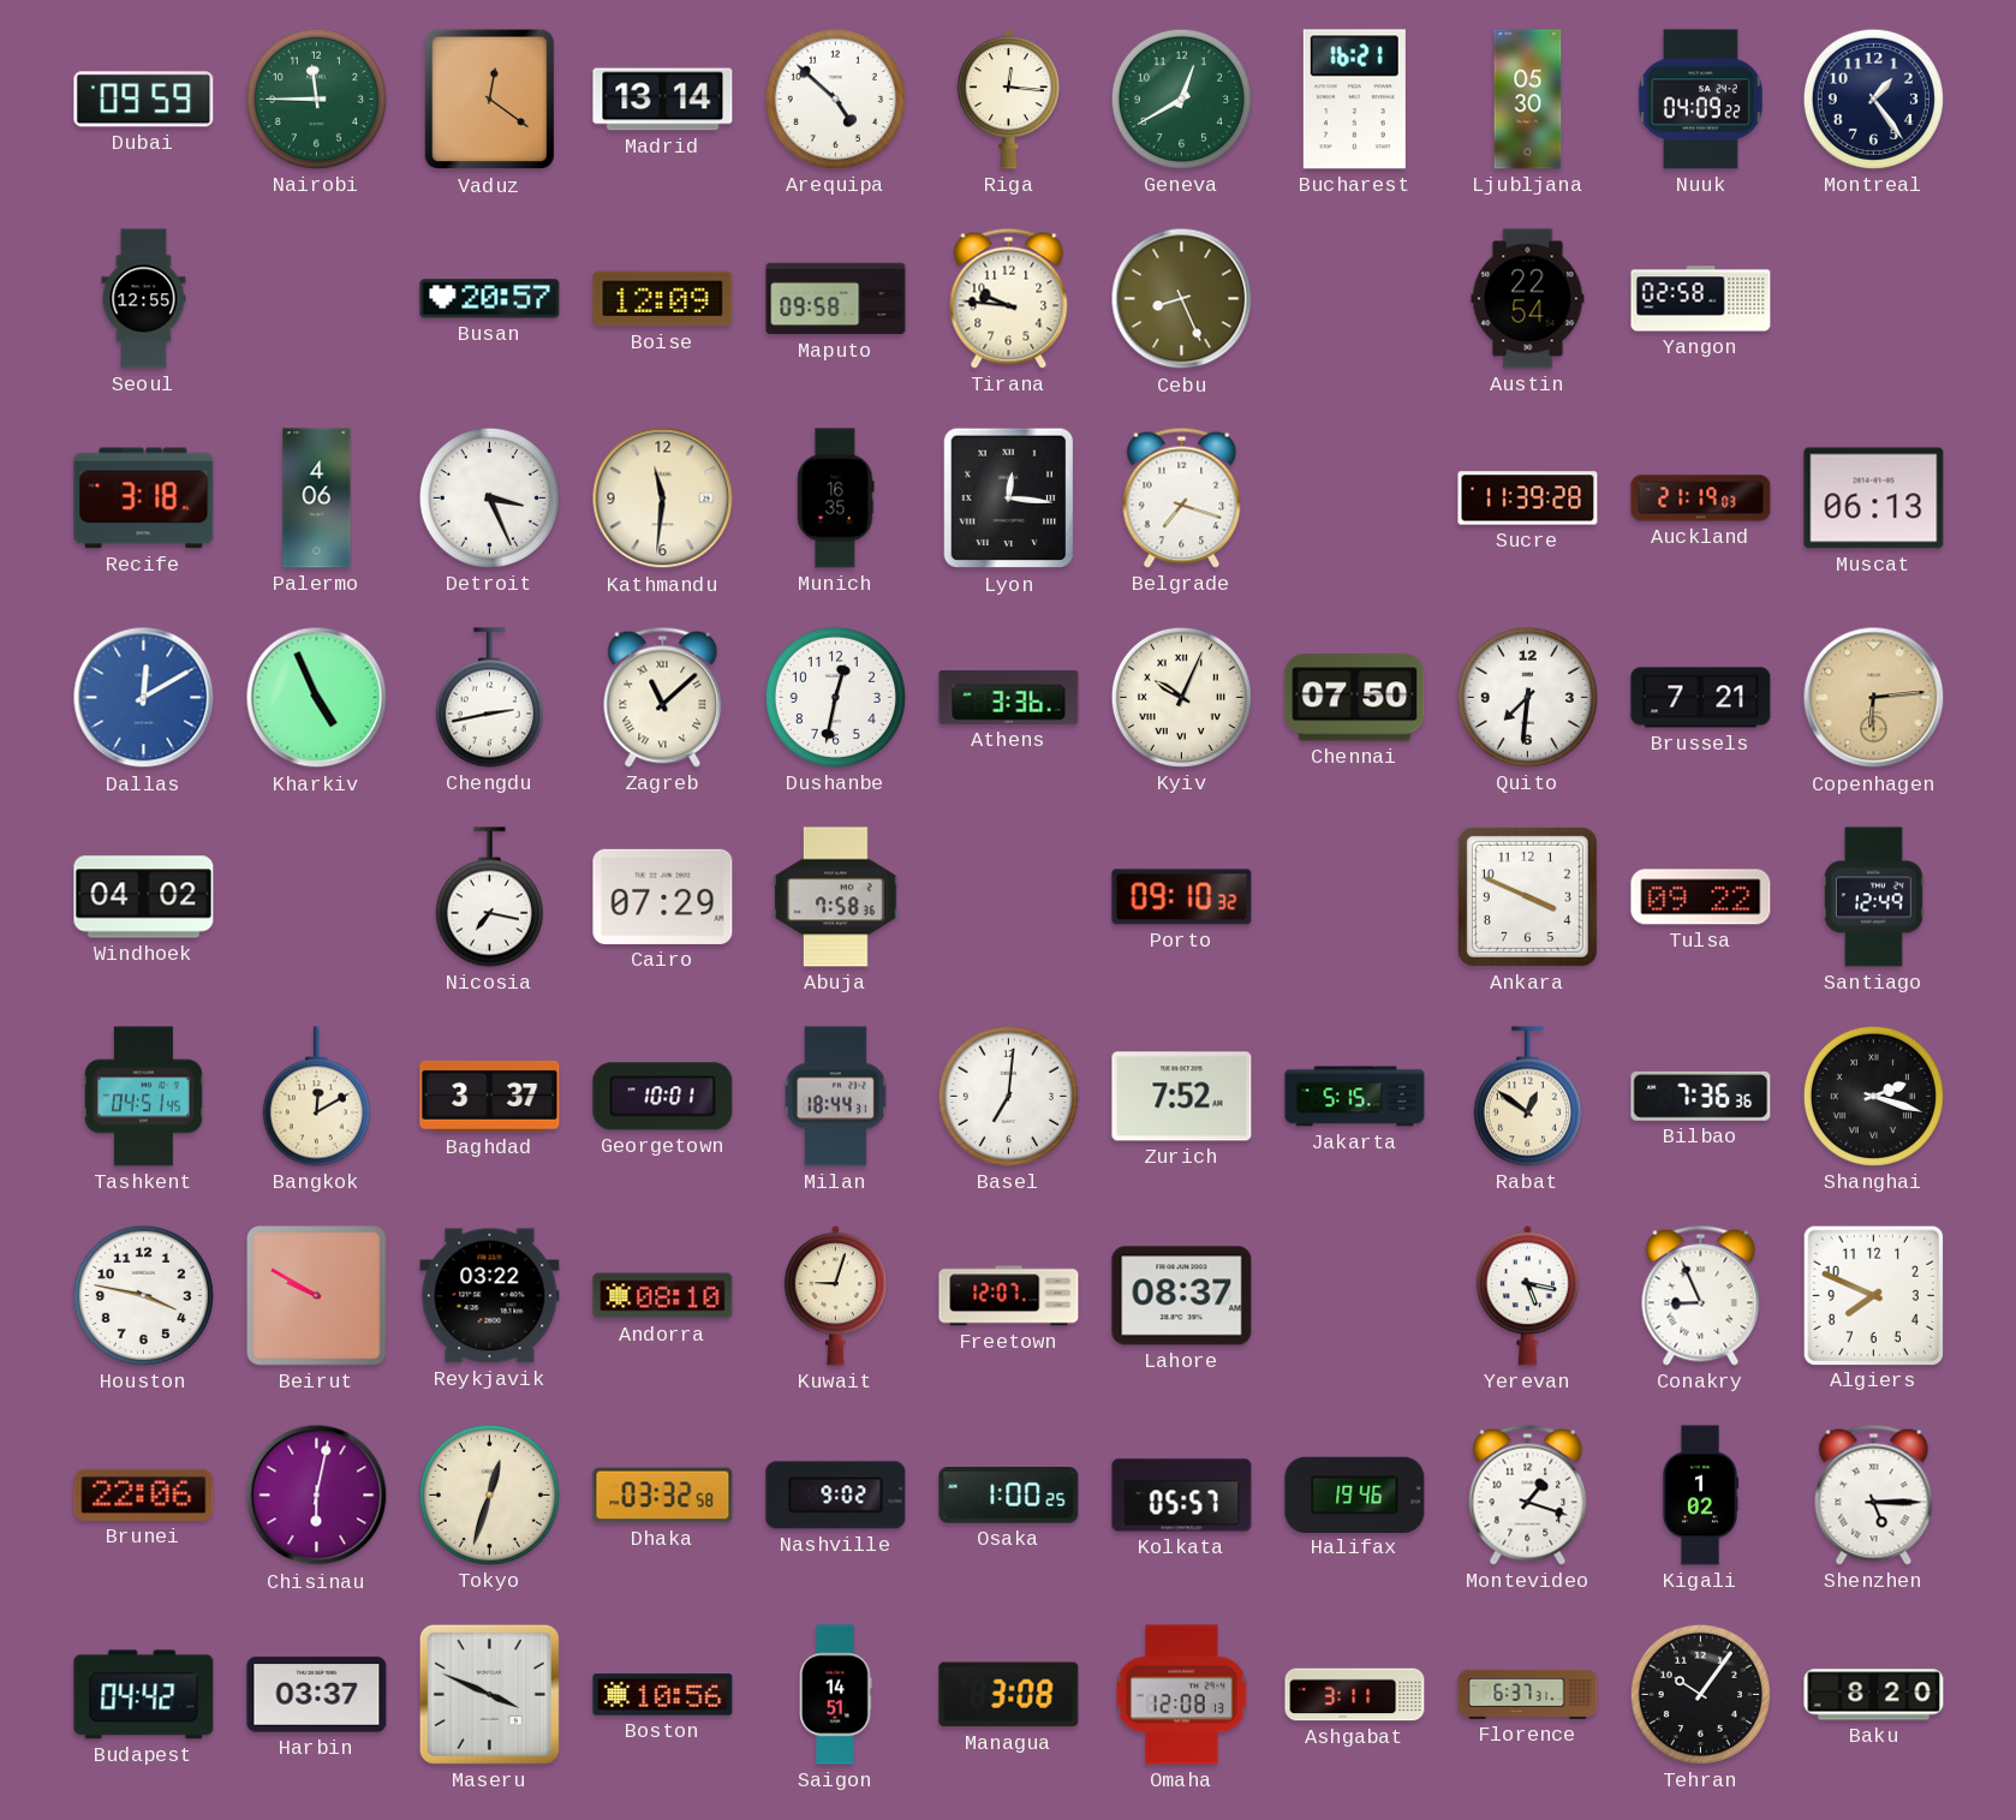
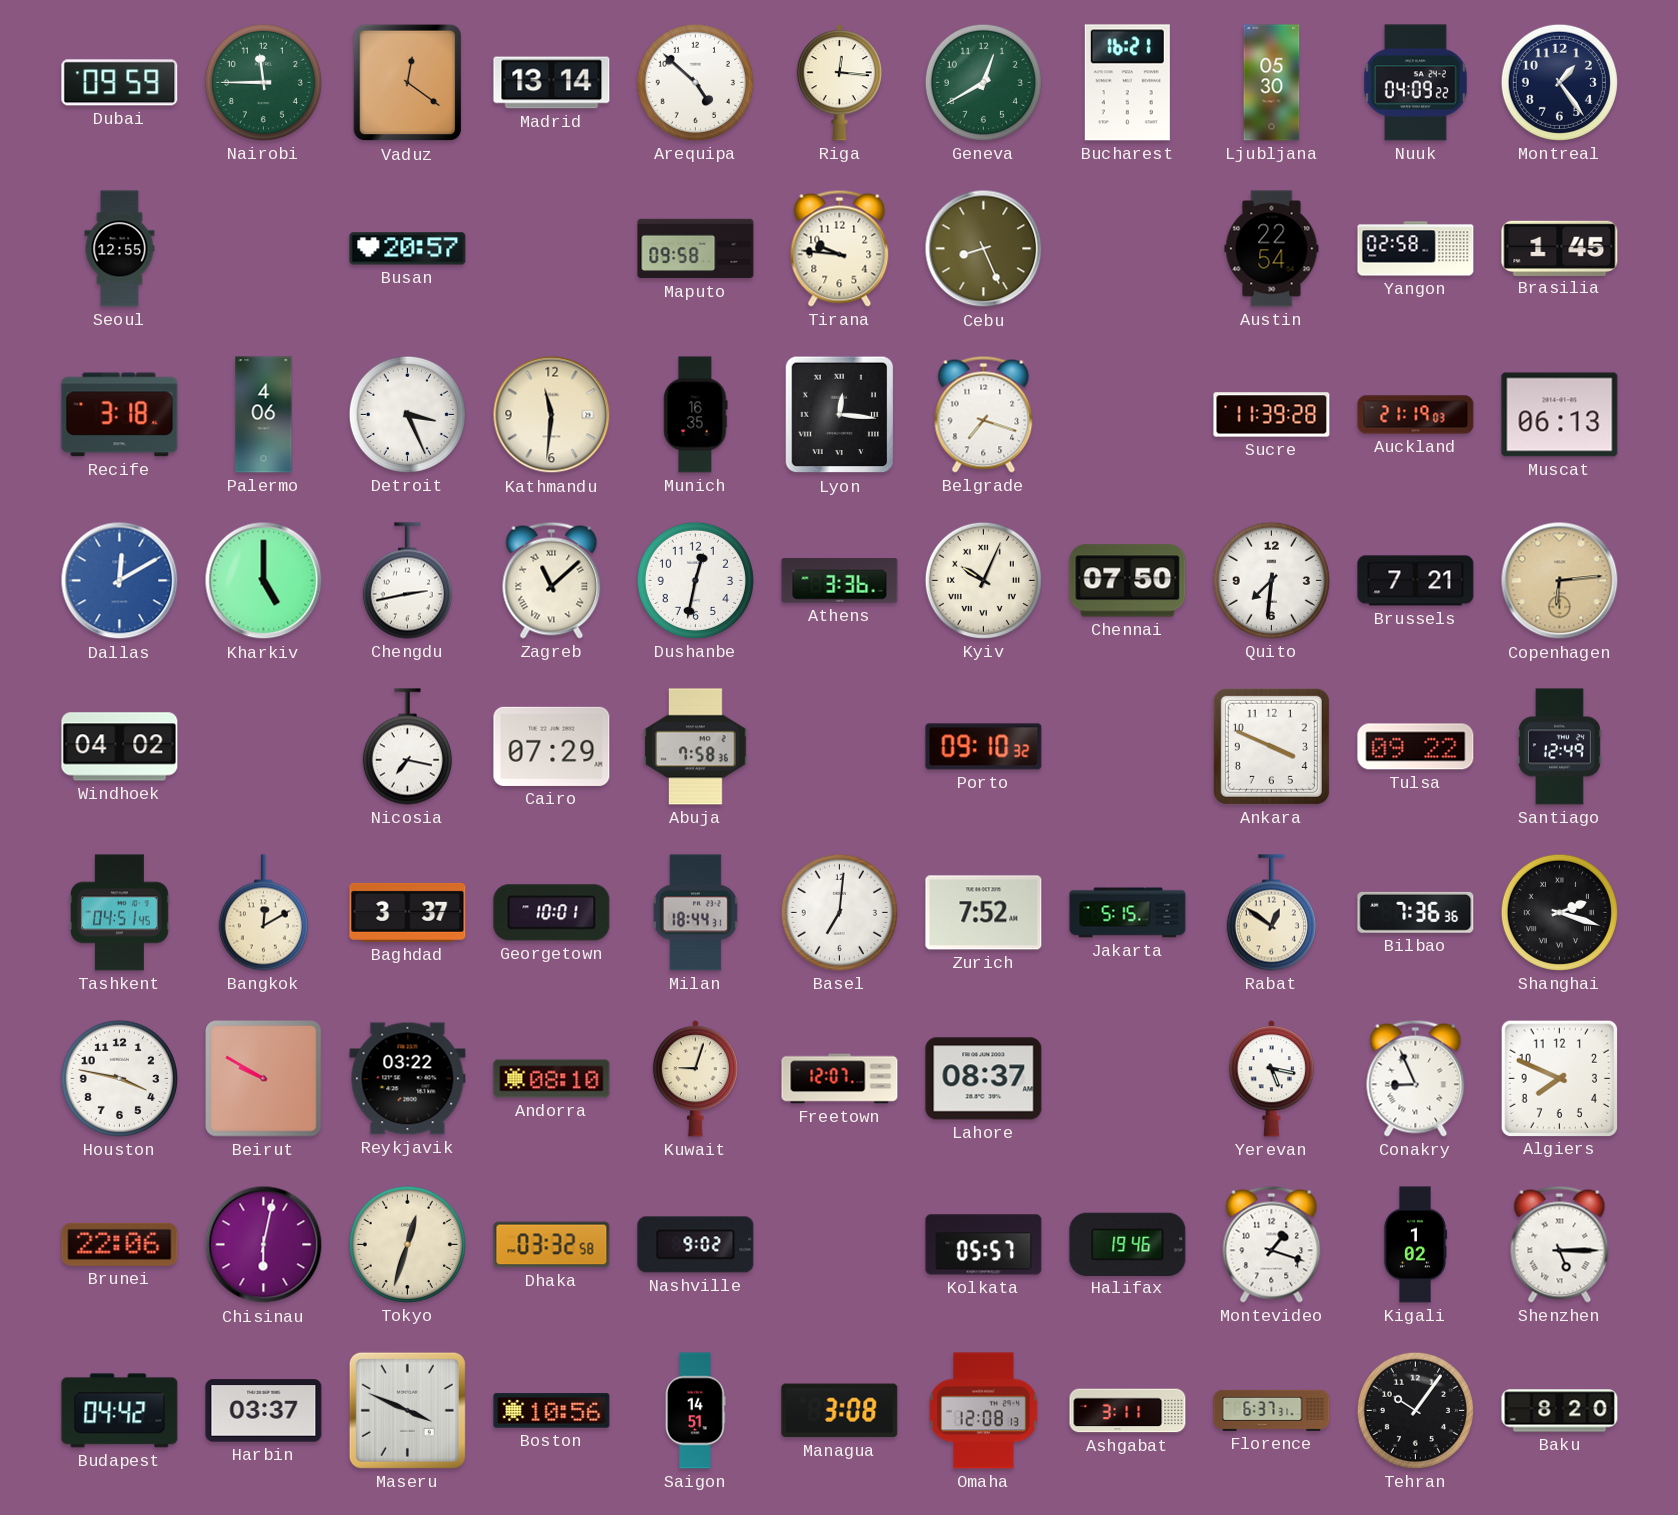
Boise: 12:09 -> none
Brasilia: none -> 1:45
Kharkiv: 4:56 -> 5:00
Osaka: 1:00 -> none
